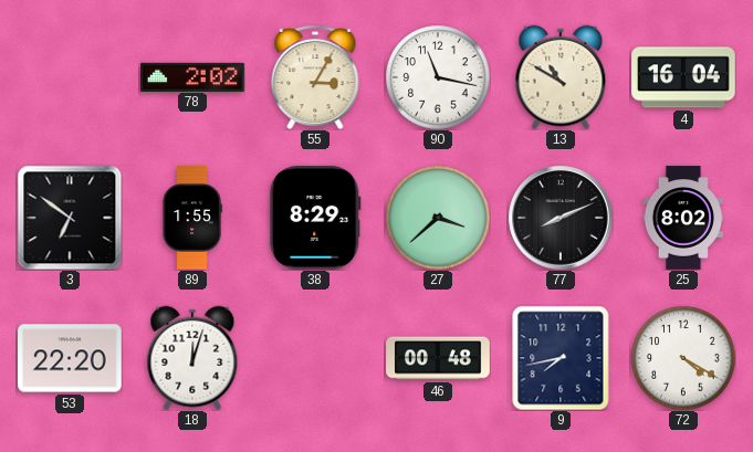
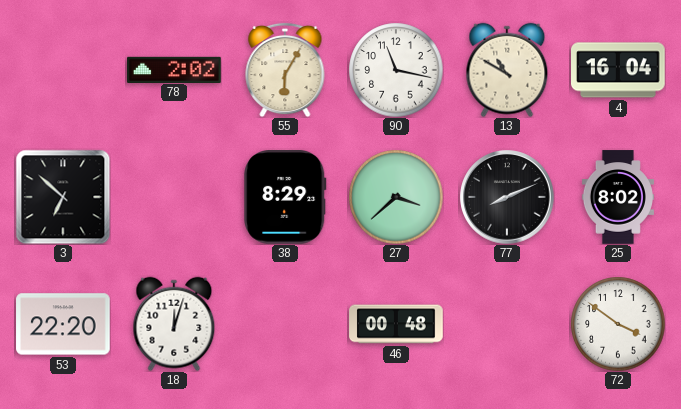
55: 3:05 -> 6:05
3: 6:51 -> 6:52
89: 1:55 -> none
9: 7:43 -> none
72: 4:20 -> 3:51
